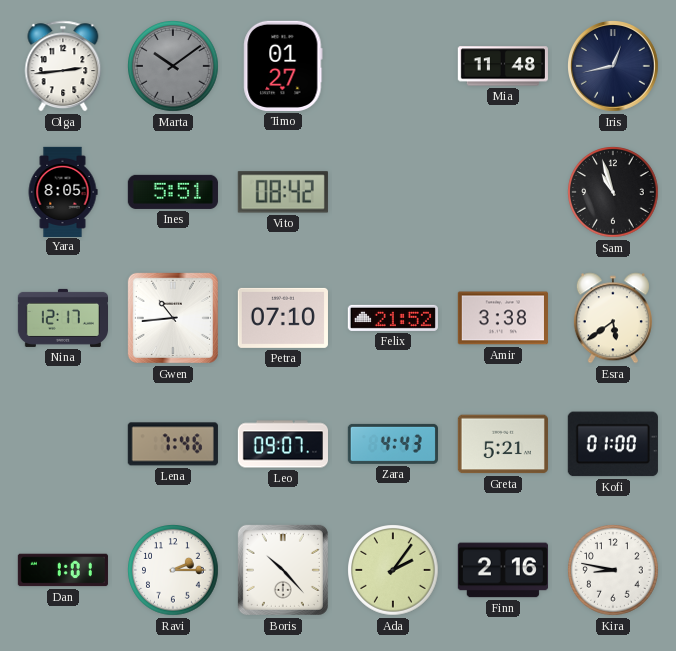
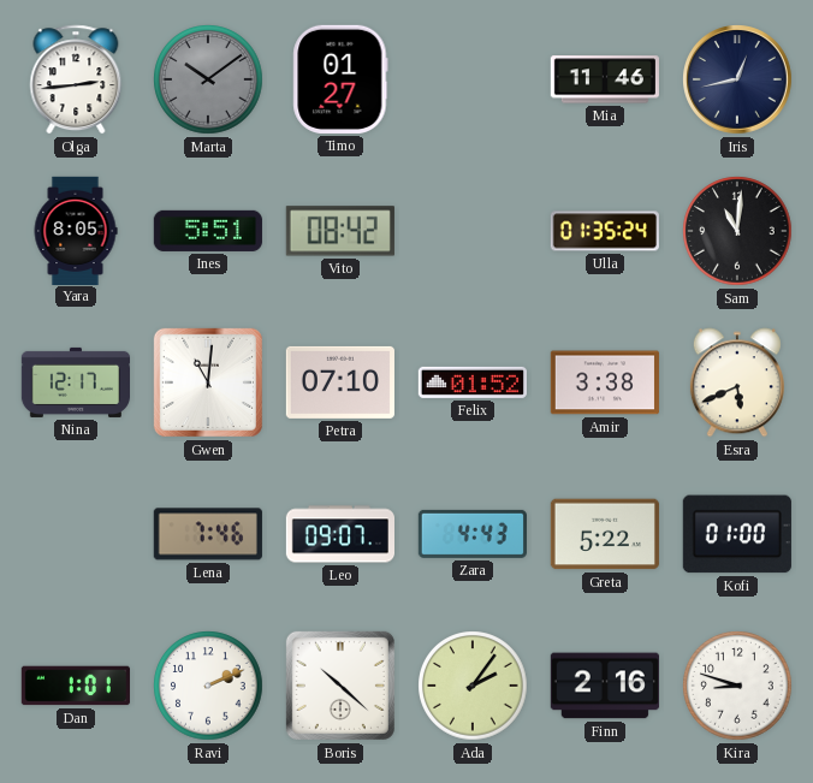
Mia: 11:48 -> 11:46
Ulla: none -> 01:35
Sam: 10:57 -> 11:01
Gwen: 10:44 -> 11:01
Felix: 21:52 -> 01:52
Esra: 5:39 -> 5:41
Greta: 5:21 -> 5:22
Ravi: 2:15 -> 2:11
Boris: 10:23 -> 10:22
Kira: 8:47 -> 8:48
